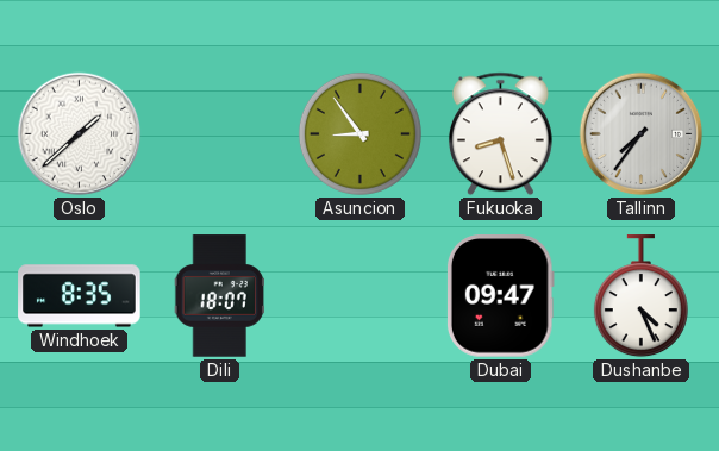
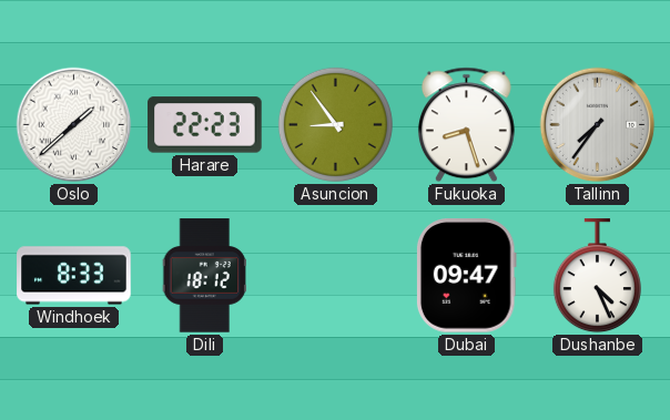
Harare: none -> 22:23
Windhoek: 8:35 -> 8:33
Dili: 18:07 -> 18:12
